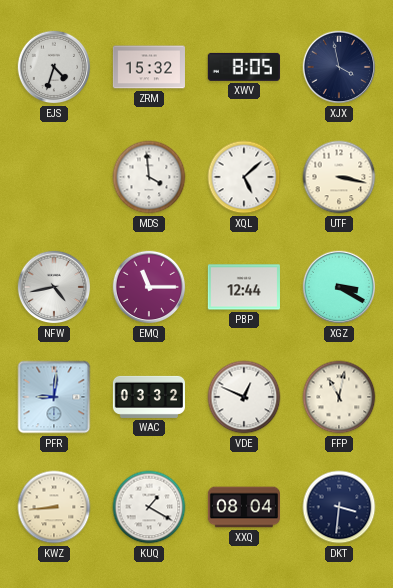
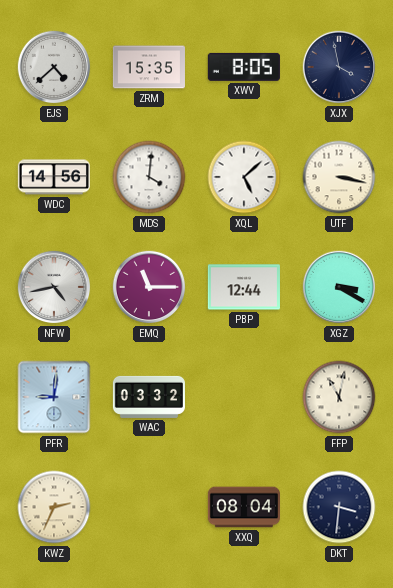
EJS: 4:33 -> 4:38
ZRM: 15:32 -> 15:35
WDC: none -> 14:56
MDS: 3:59 -> 4:01
VDE: 12:49 -> none
KWZ: 8:44 -> 2:34
KUQ: 1:20 -> none
